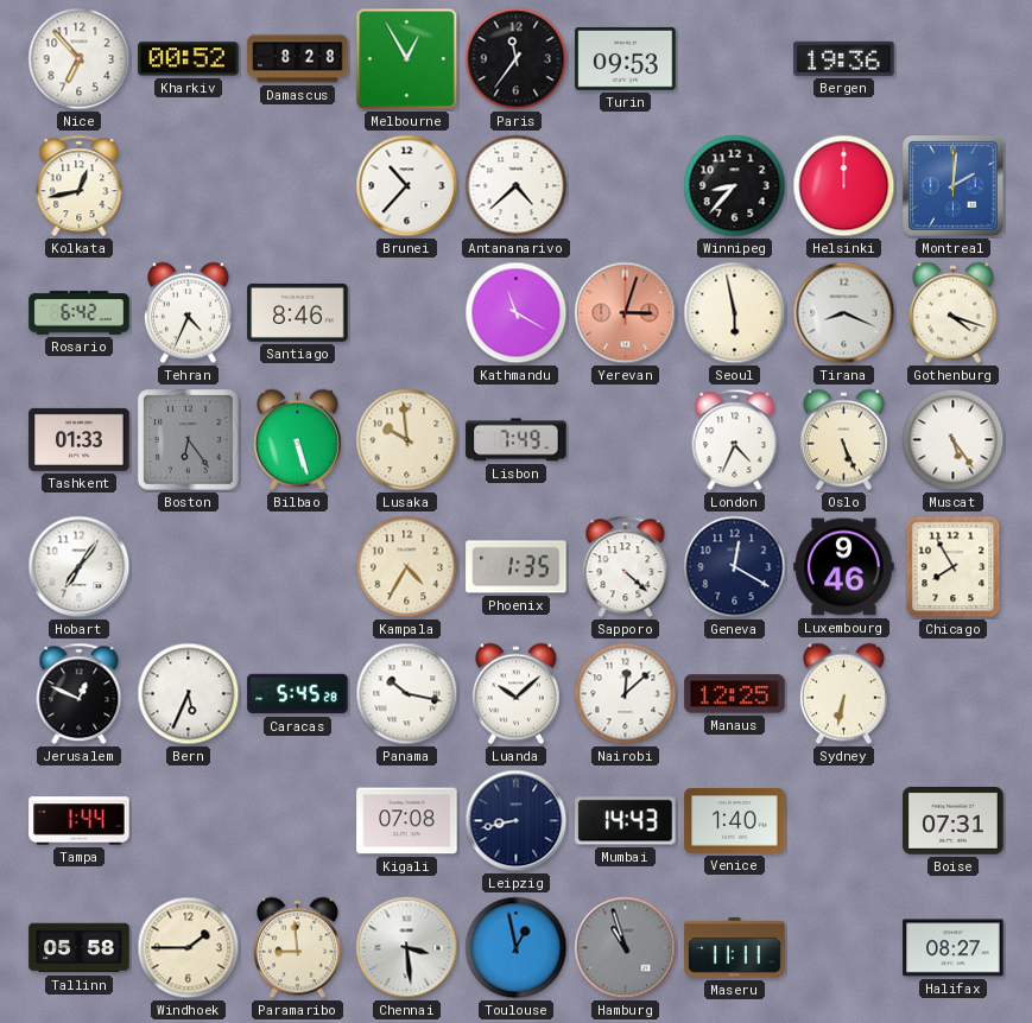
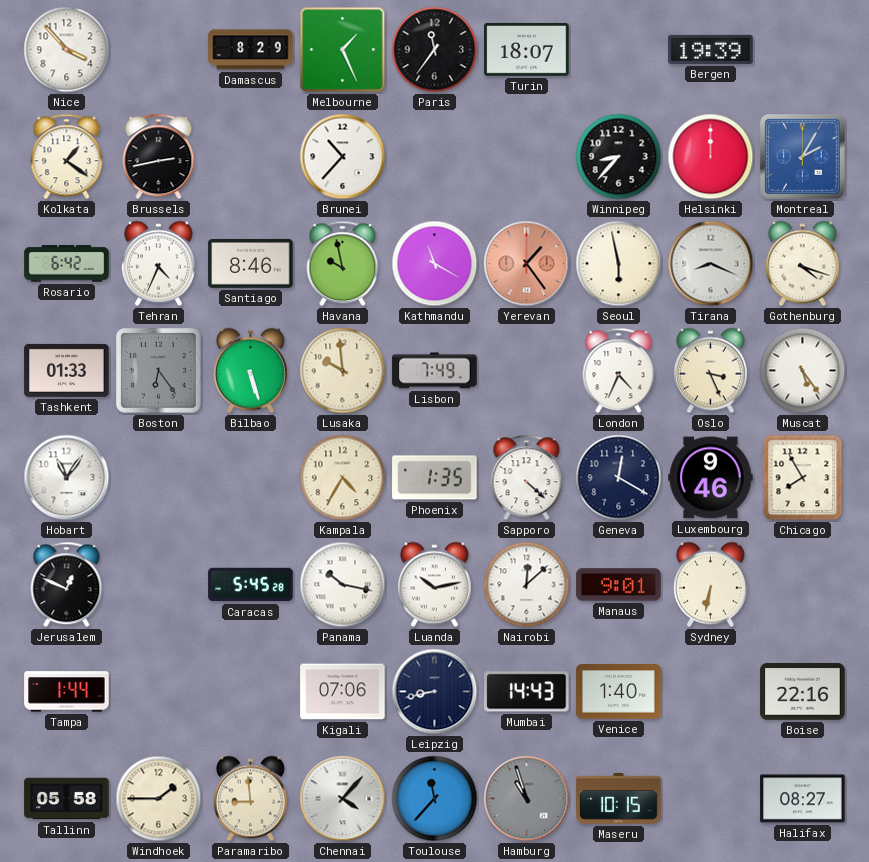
Nice: 6:53 -> 3:53
Kharkiv: 00:52 -> none
Damascus: 8:28 -> 8:29
Melbourne: 12:55 -> 1:26
Turin: 09:53 -> 18:07
Bergen: 19:36 -> 19:39
Kolkata: 12:43 -> 1:21
Brussels: none -> 2:43
Antananarivo: 4:38 -> none
Montreal: 2:01 -> 2:05
Havana: none -> 9:58
Yerevan: 3:03 -> 1:24
Oslo: 5:26 -> 3:26
Hobart: 7:06 -> 11:06
Bern: 5:34 -> none
Luanda: 10:08 -> 10:13
Manaus: 12:25 -> 9:01
Kigali: 07:08 -> 07:06
Boise: 07:31 -> 22:16
Chennai: 3:29 -> 4:07
Toulouse: 12:58 -> 11:37
Maseru: 11:11 -> 10:15
